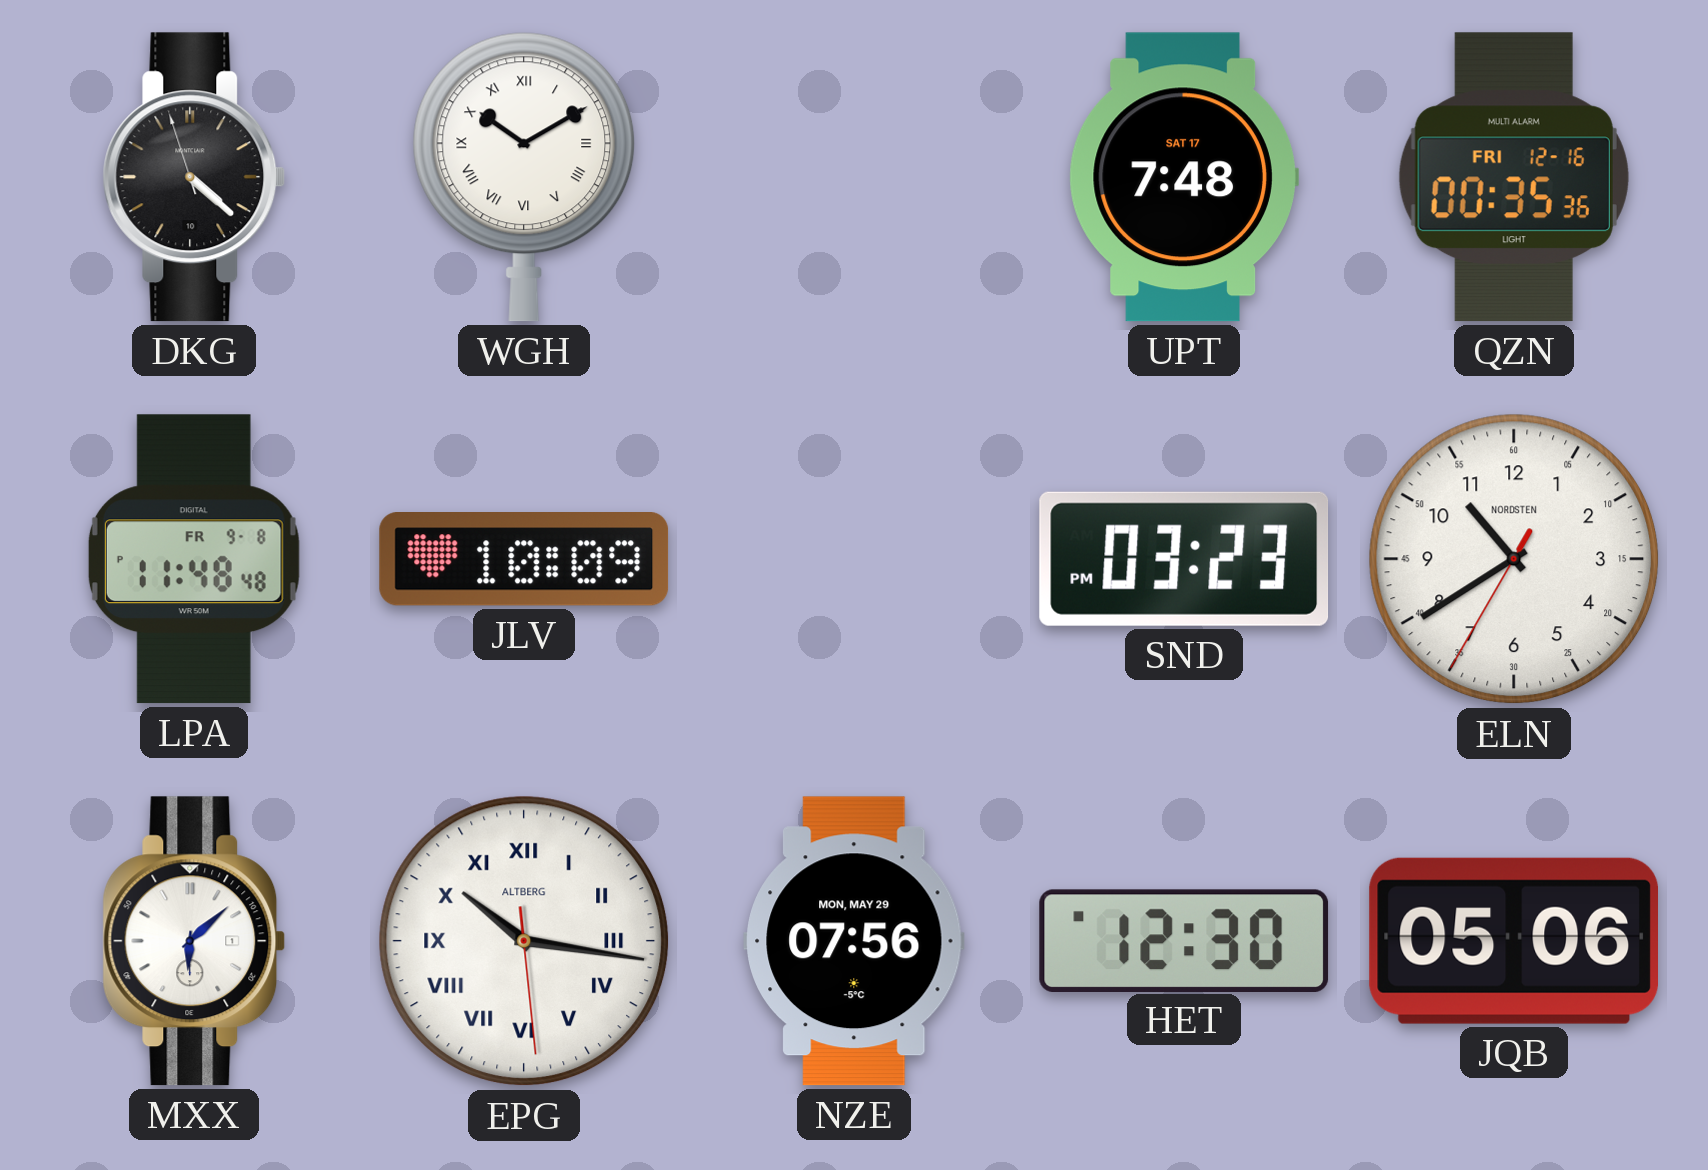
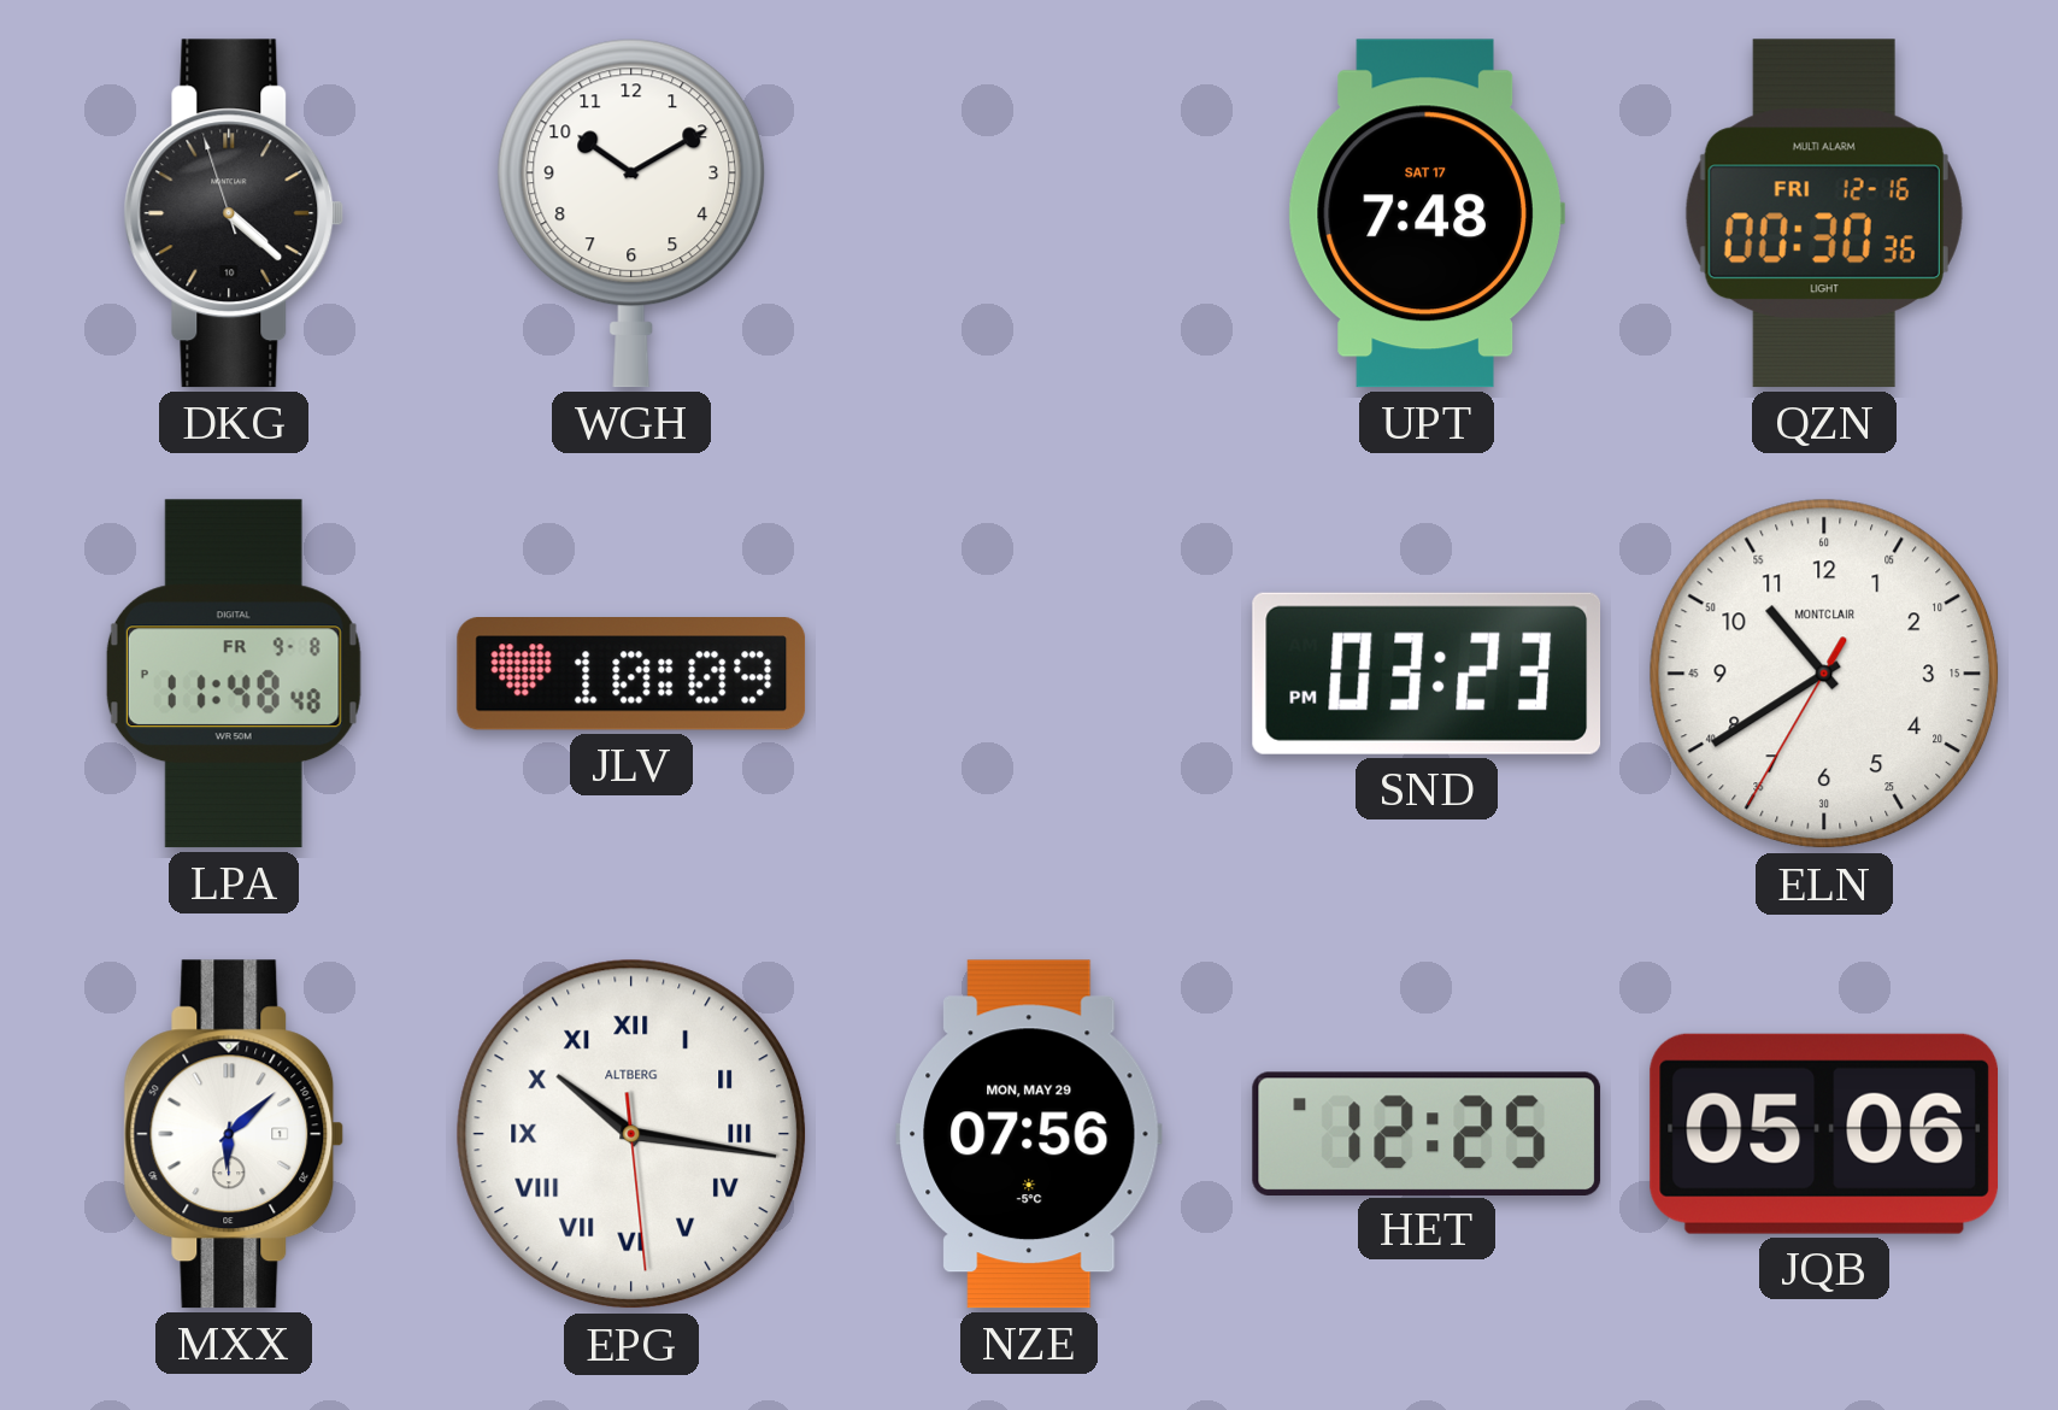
WGH numerals: Roman -> Arabic
QZN: 00:35 -> 00:30
ELN brand: NORDSTEN -> MONTCLAIR
HET: 12:30 -> 12:25
